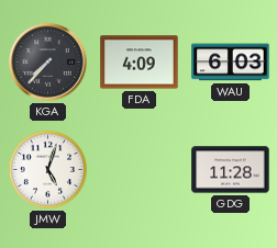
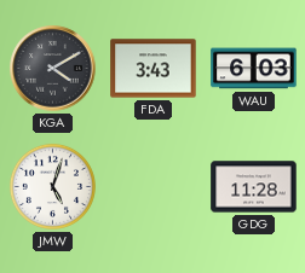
KGA: 7:37 -> 4:10
FDA: 4:09 -> 3:43
